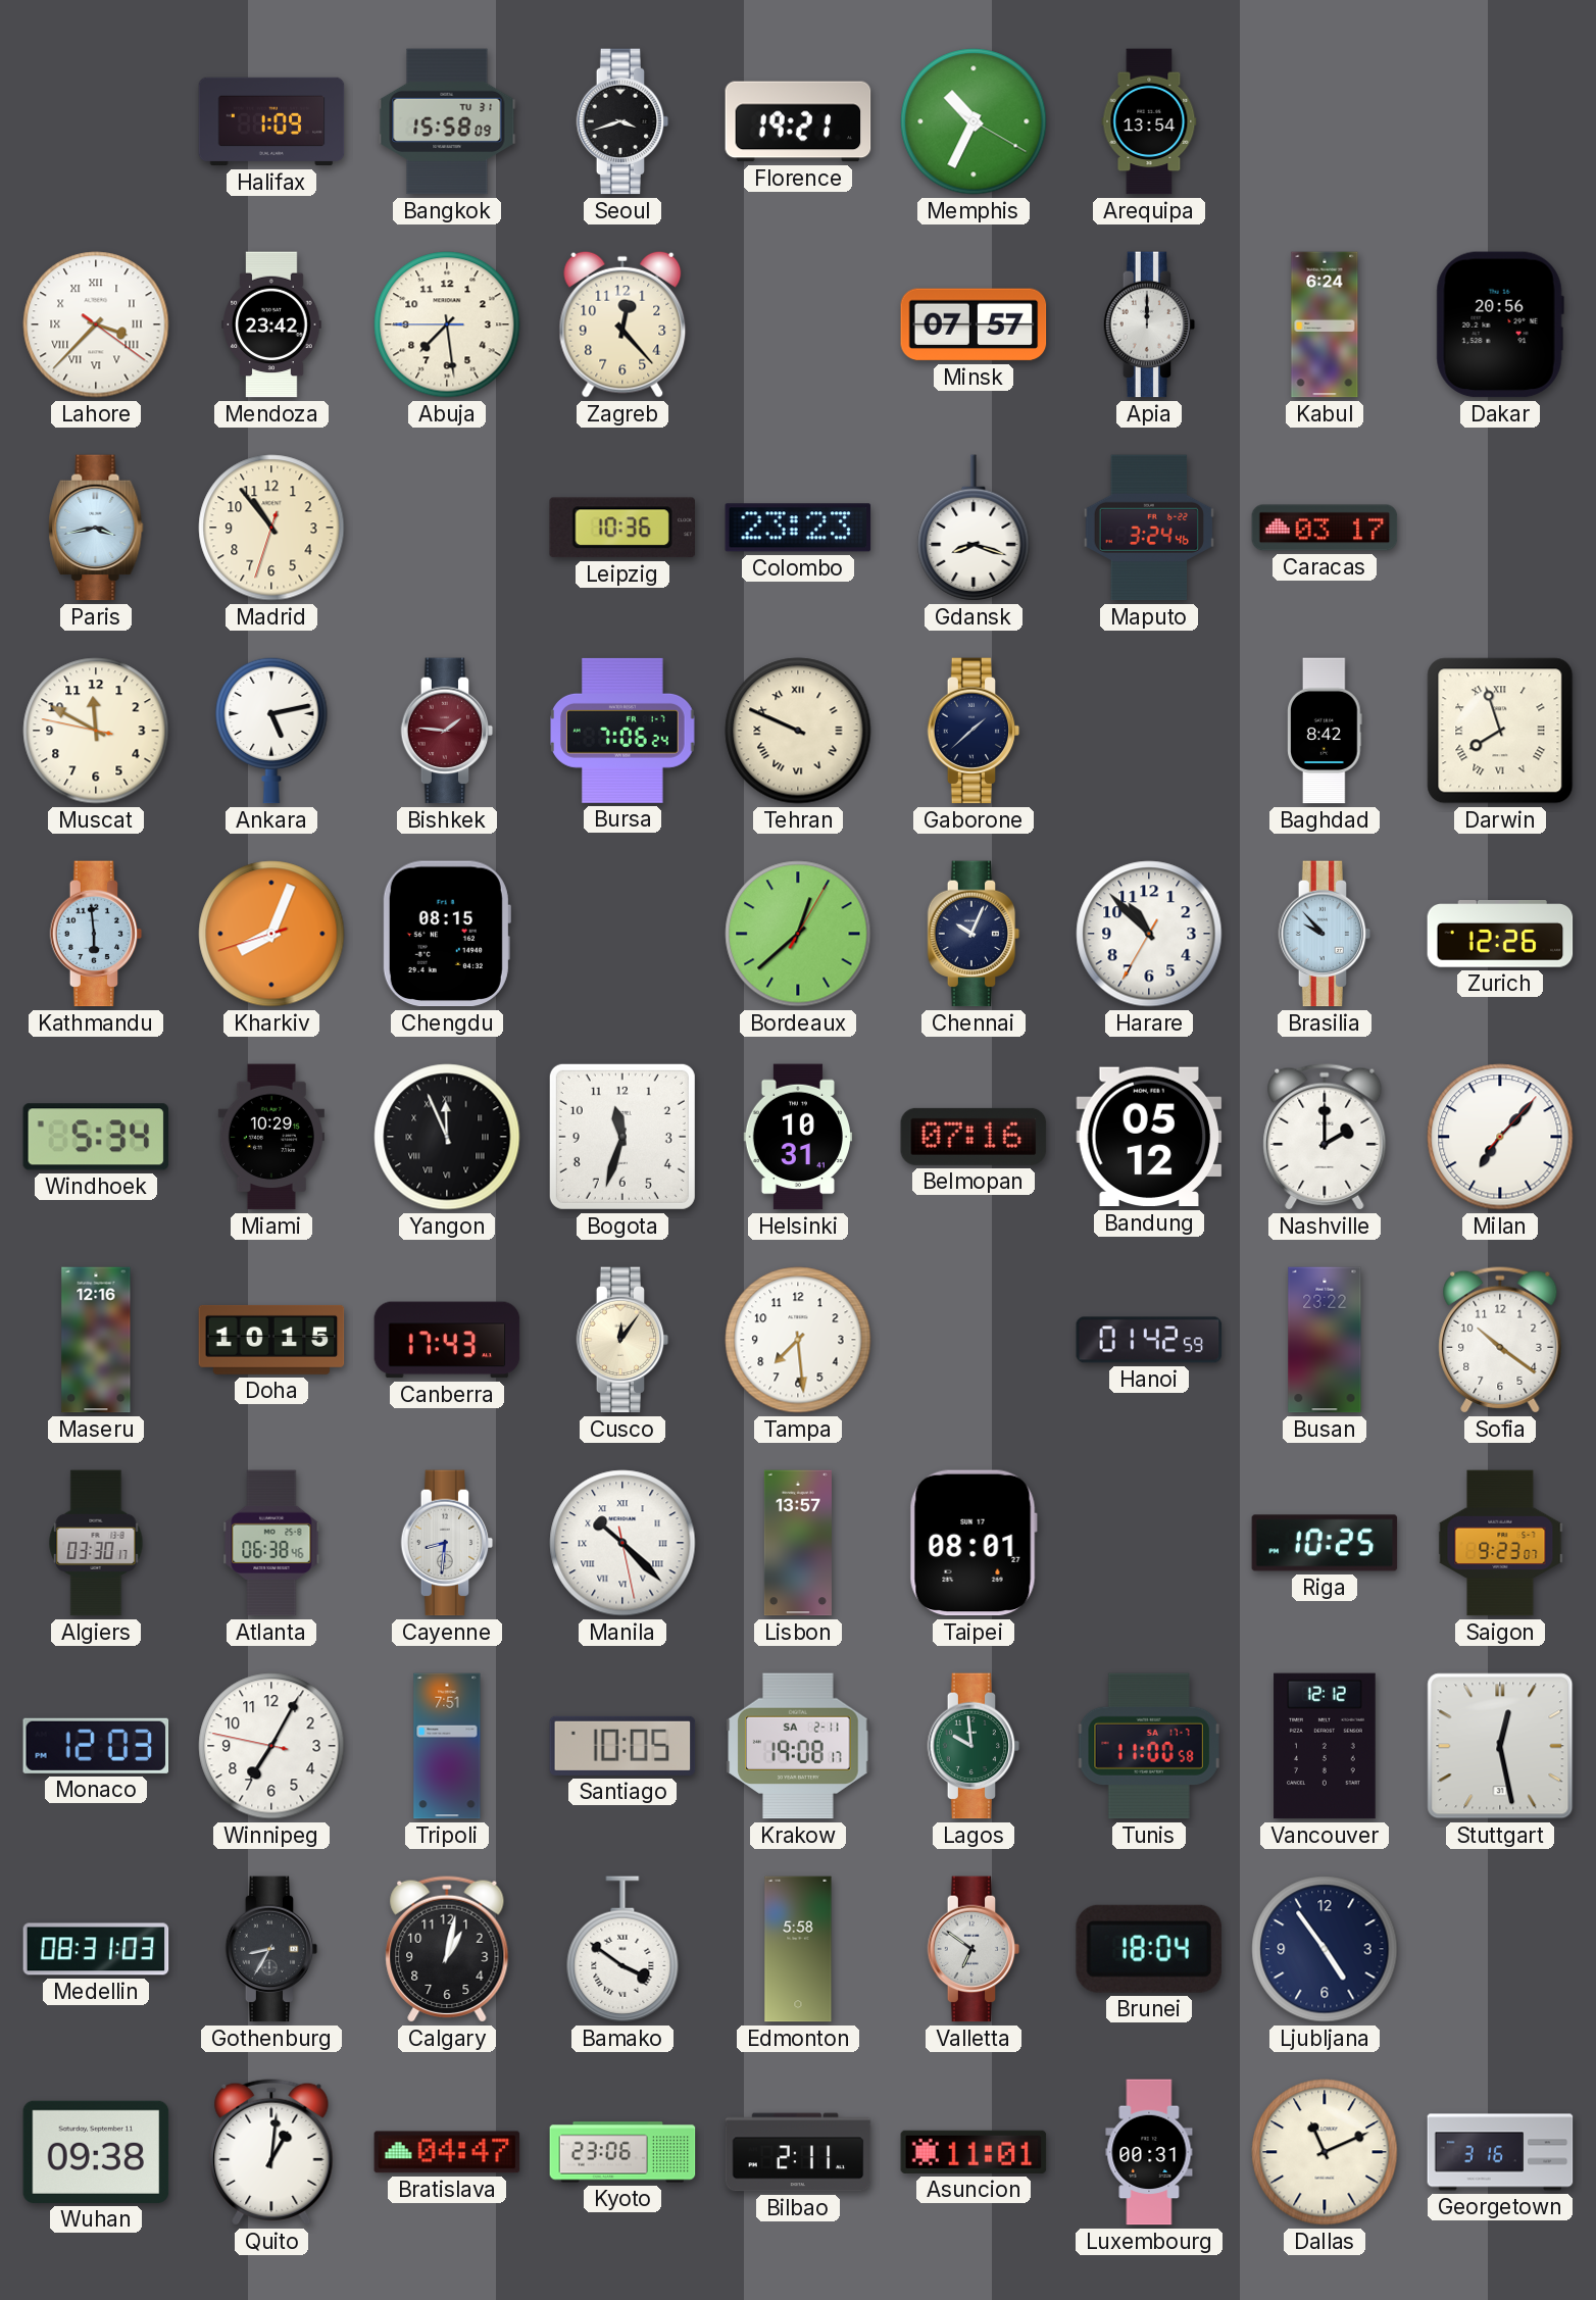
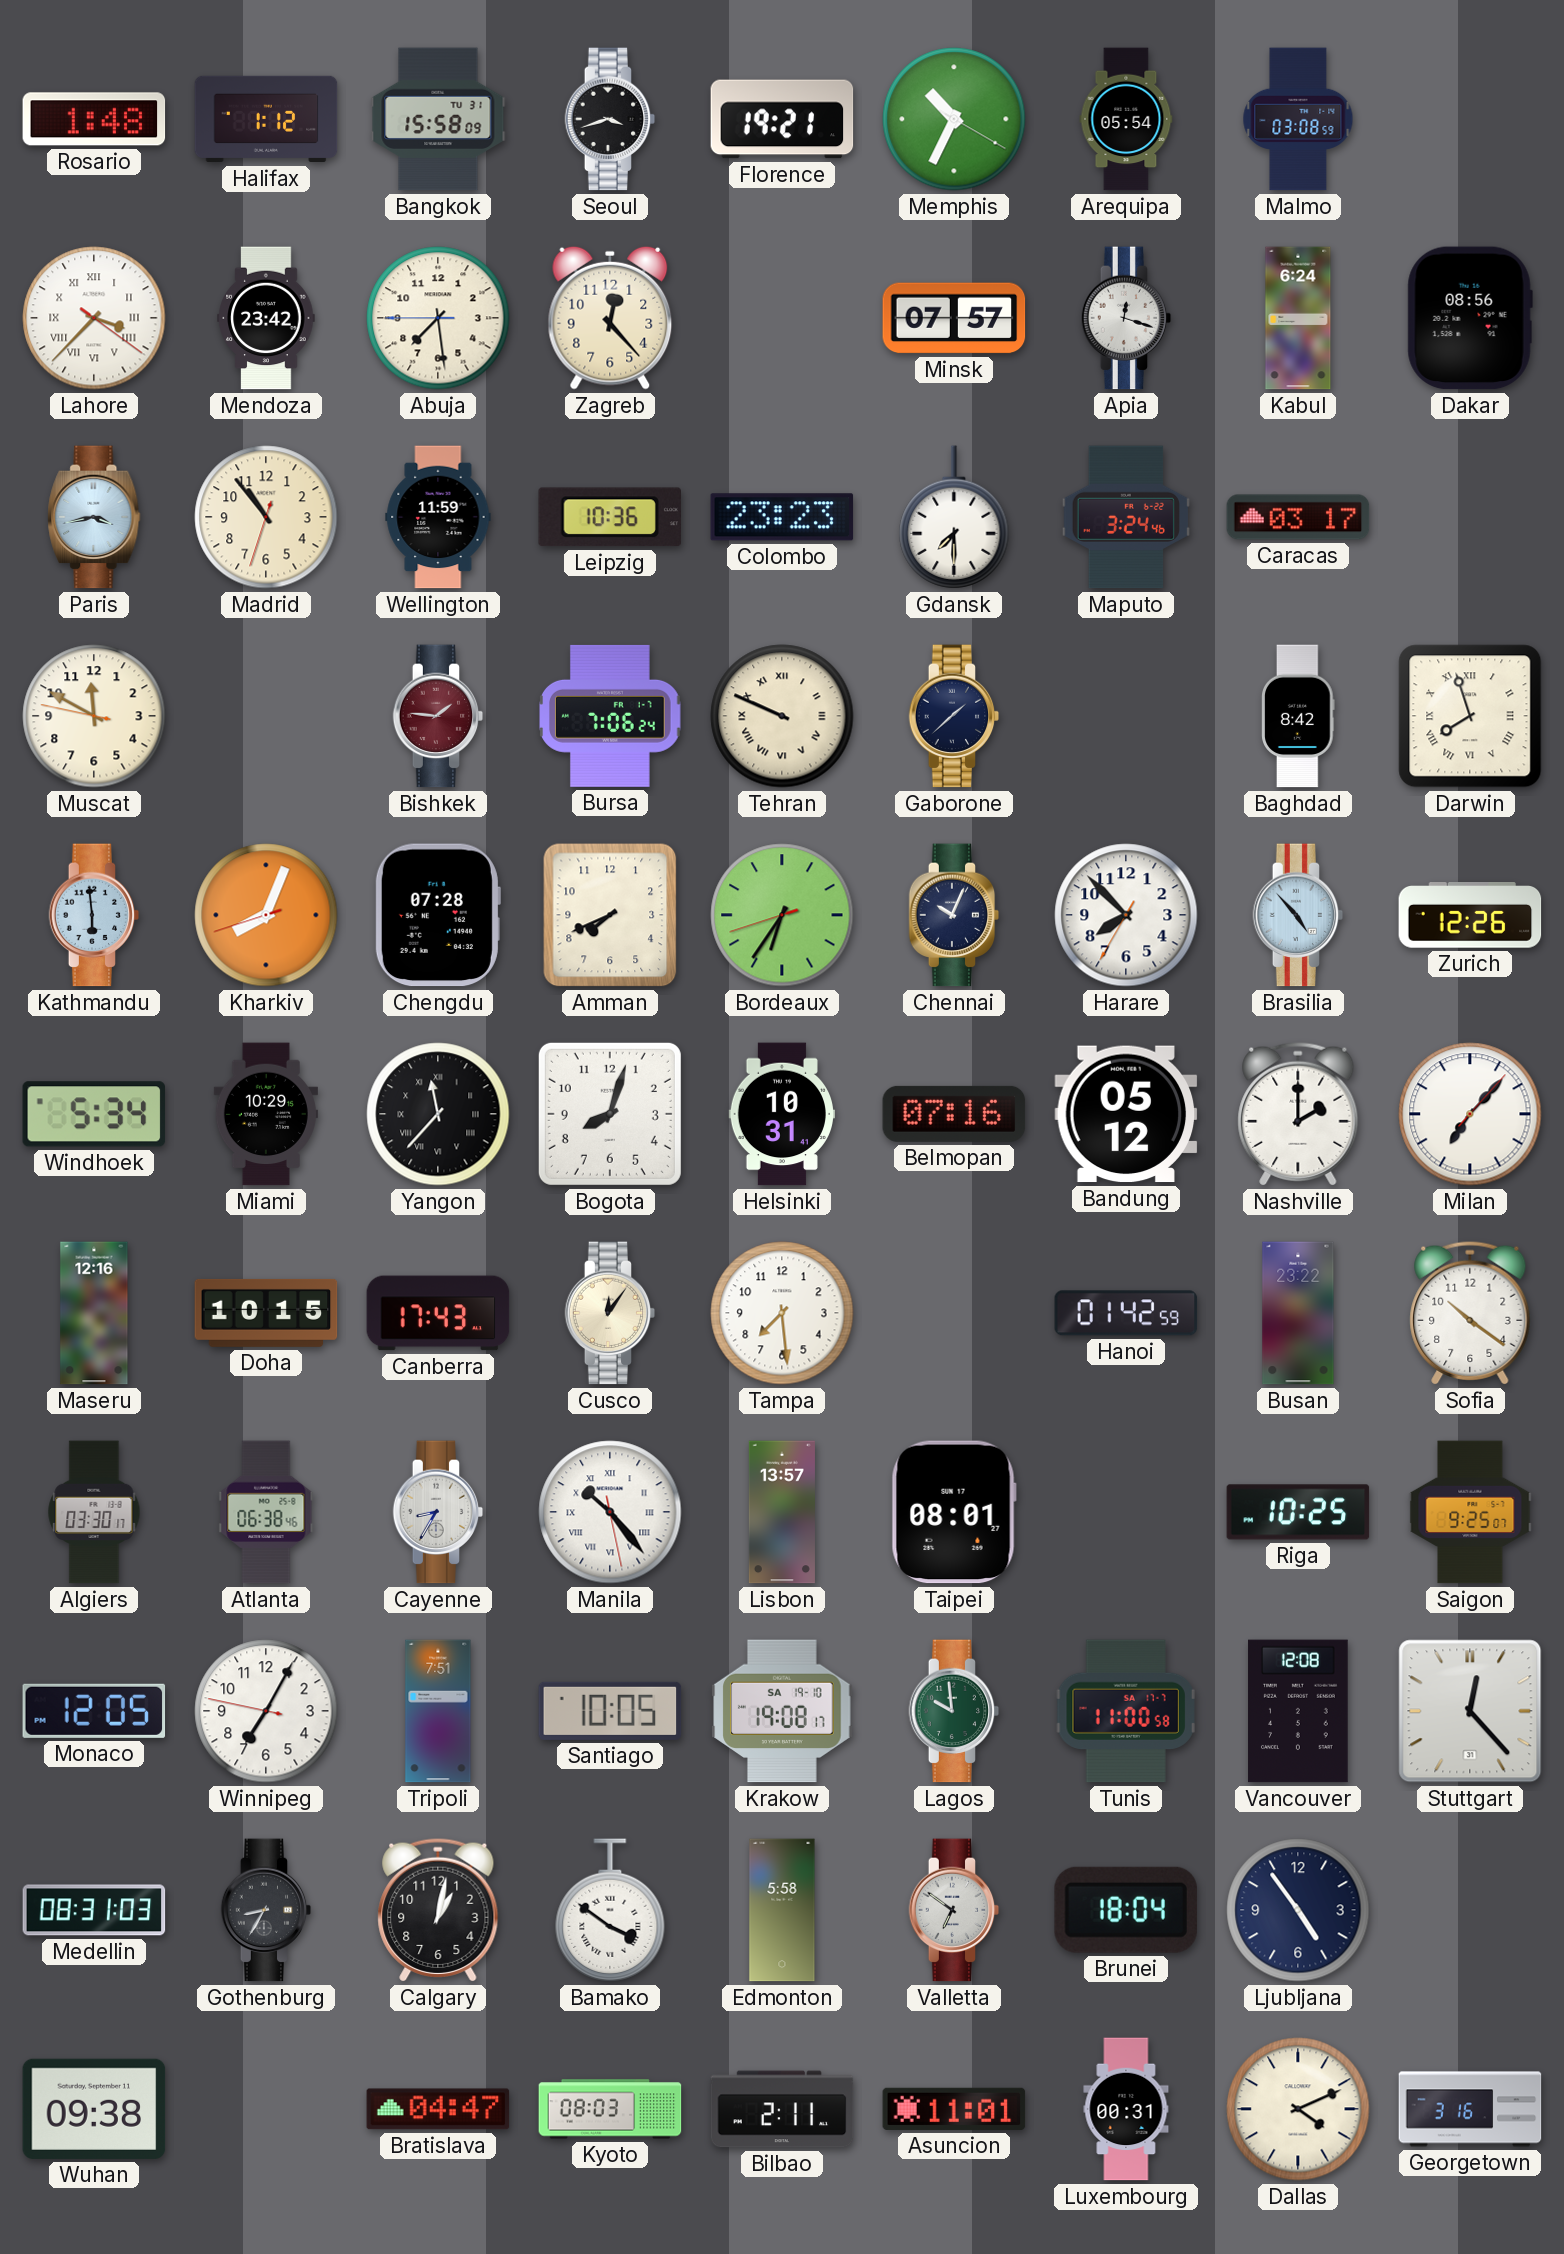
Rosario: none -> 1:48
Halifax: 1:09 -> 1:12
Arequipa: 13:54 -> 05:54
Malmo: none -> 03:08
Apia: 12:00 -> 12:18
Dakar: 20:56 -> 08:56
Wellington: none -> 11:59
Gdansk: 8:18 -> 7:30
Ankara: 5:13 -> none
Chengdu: 08:15 -> 07:28
Amman: none -> 7:41
Bordeaux: 12:38 -> 6:35
Harare: 10:52 -> 7:52
Brasilia: 9:53 -> 4:53
Yangon: 11:56 -> 11:37
Bogota: 11:33 -> 8:03
Cayenne: 8:31 -> 8:35
Manila: 10:22 -> 10:23
Saigon: 9:23 -> 9:25
Monaco: 12:03 -> 12:05
Krakow date: SA 2-11 -> SA 19-10
Vancouver: 12:12 -> 12:08
Stuttgart: 12:28 -> 12:23
Quito: 1:01 -> none
Kyoto: 23:06 -> 08:03
Dallas: 11:11 -> 4:11
